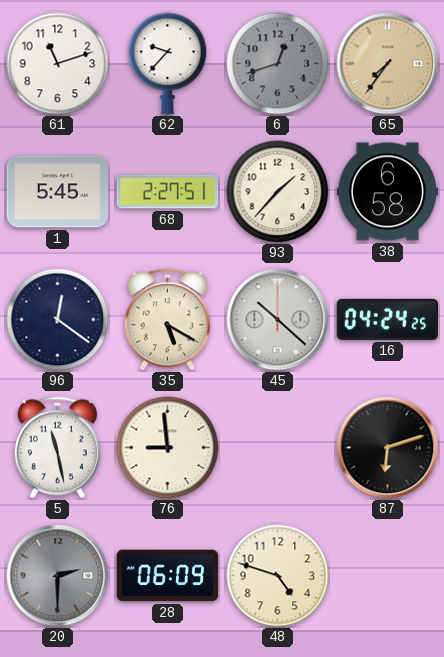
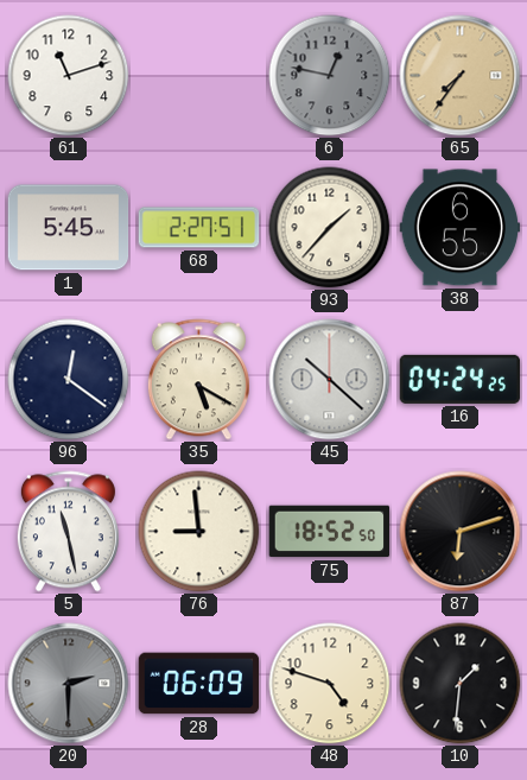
62: 9:37 -> none
6: 12:42 -> 12:47
38: 6:58 -> 6:55
75: none -> 18:52
10: none -> 1:31
